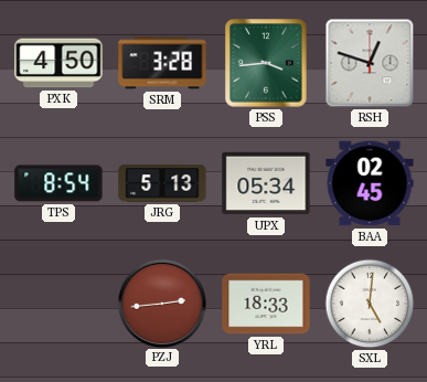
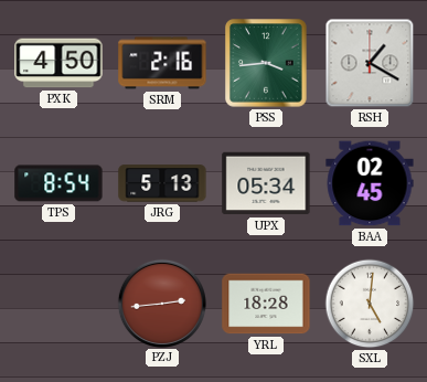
SRM: 3:28 -> 2:16
RSH: 12:48 -> 1:20
YRL: 18:33 -> 18:28
